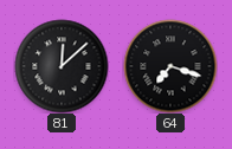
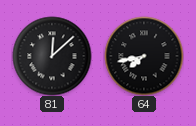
64: 7:18 -> 7:43
